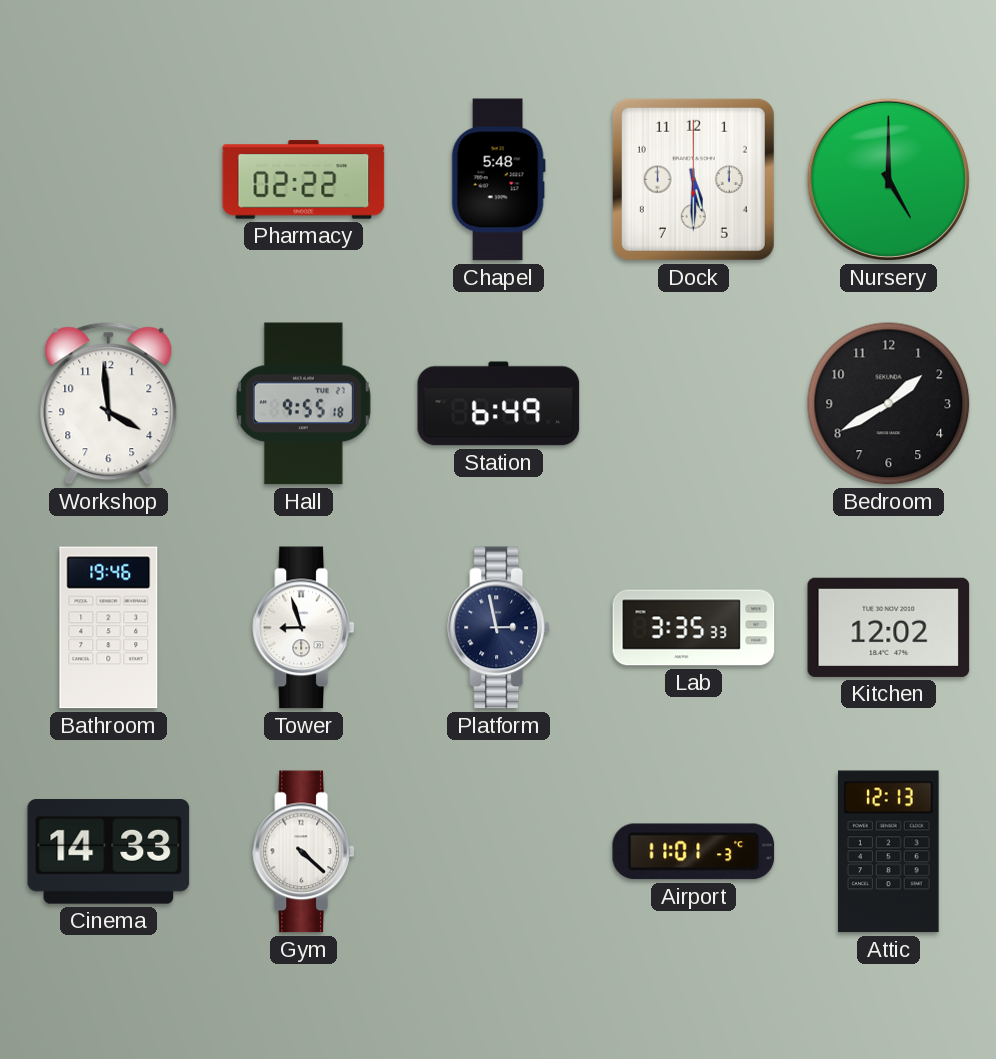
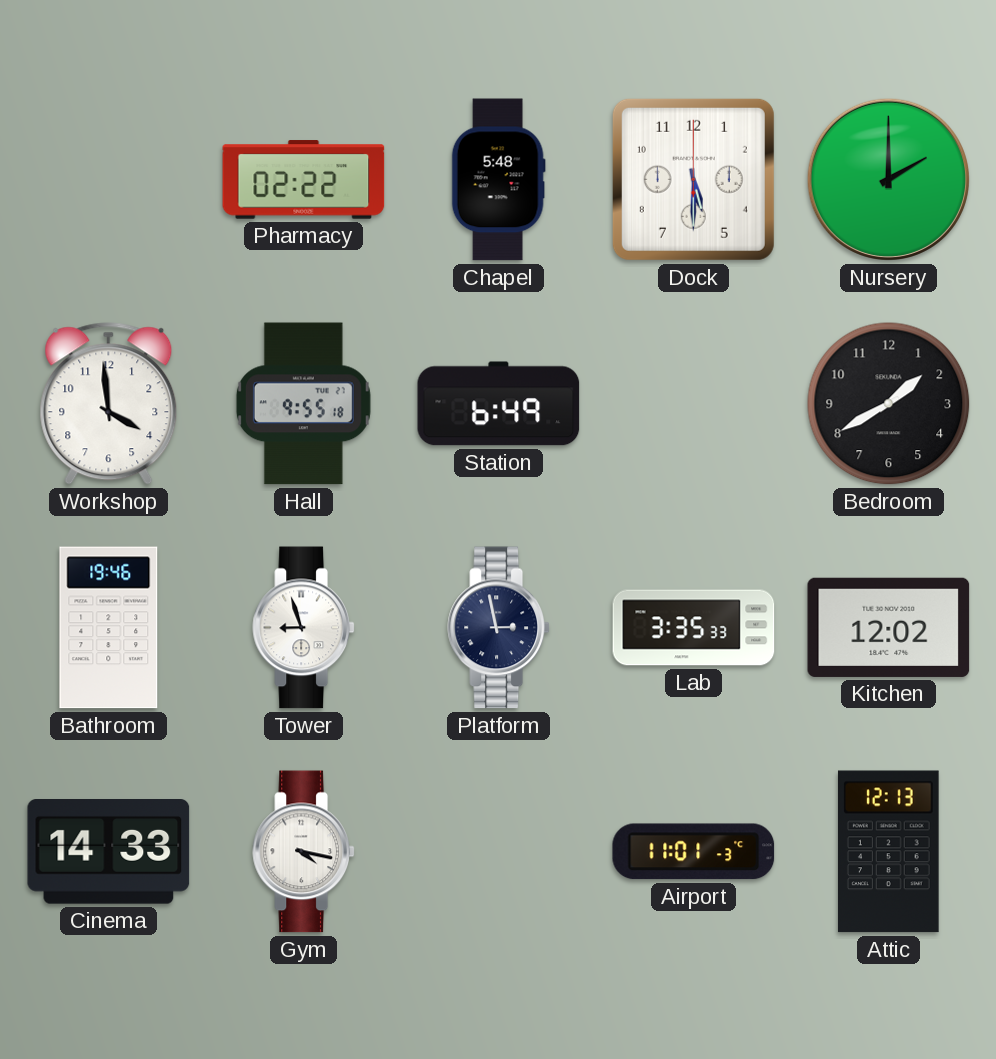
Nursery: 5:00 -> 2:00
Gym: 4:22 -> 4:17
